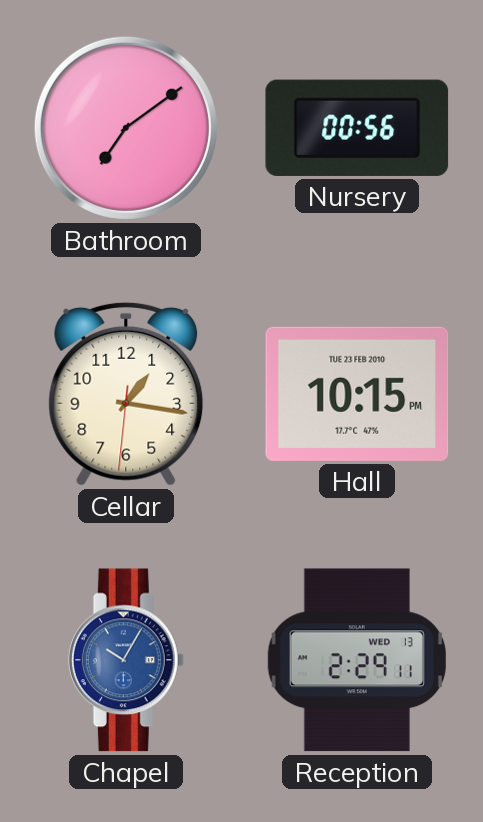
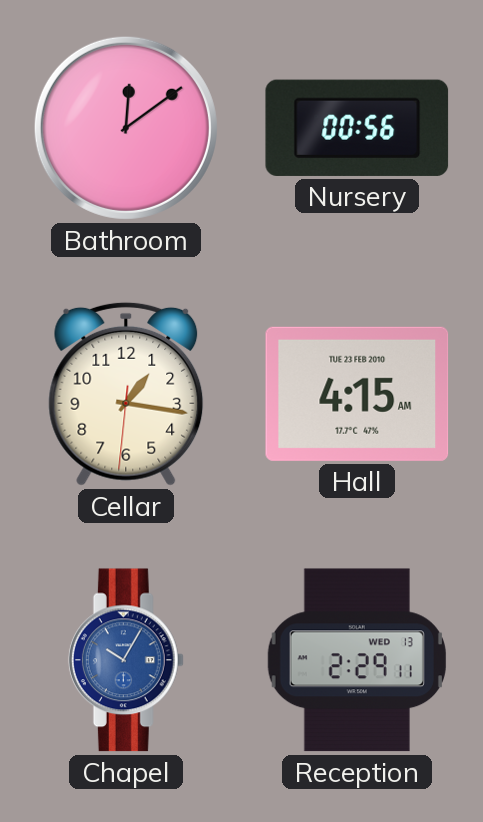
Bathroom: 7:09 -> 12:09
Hall: 10:15 -> 4:15
